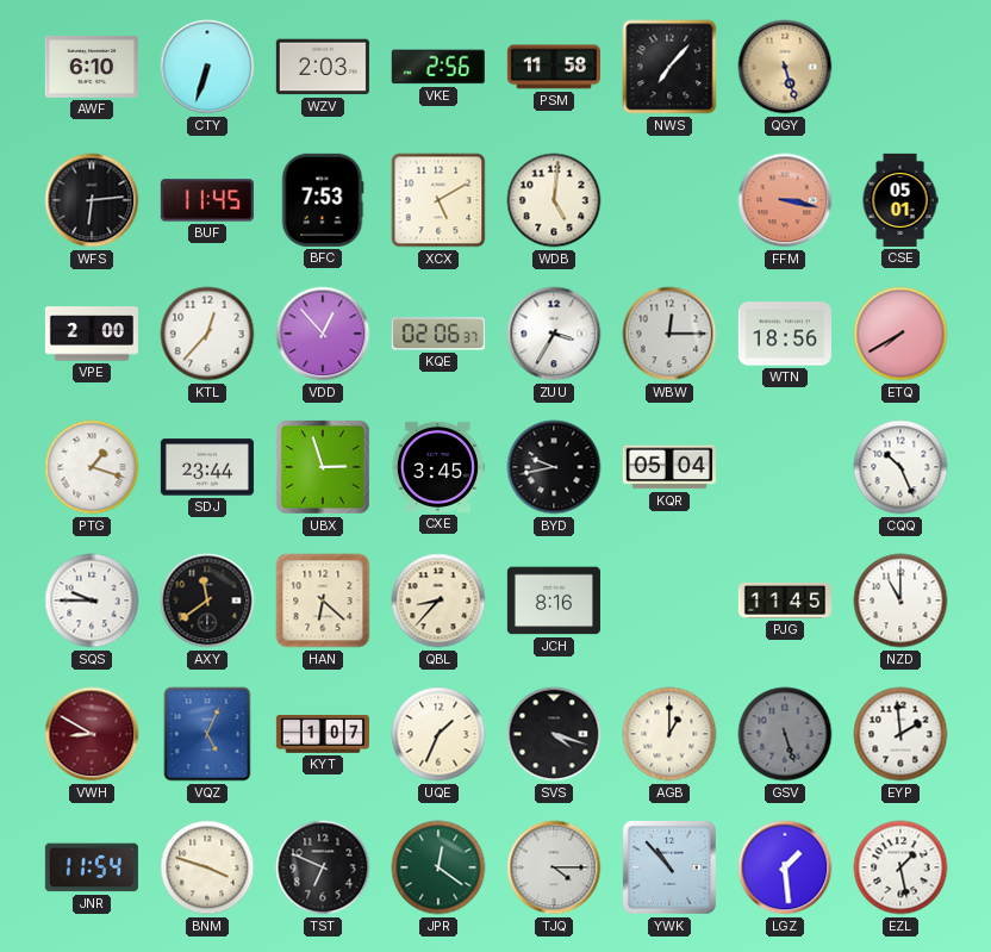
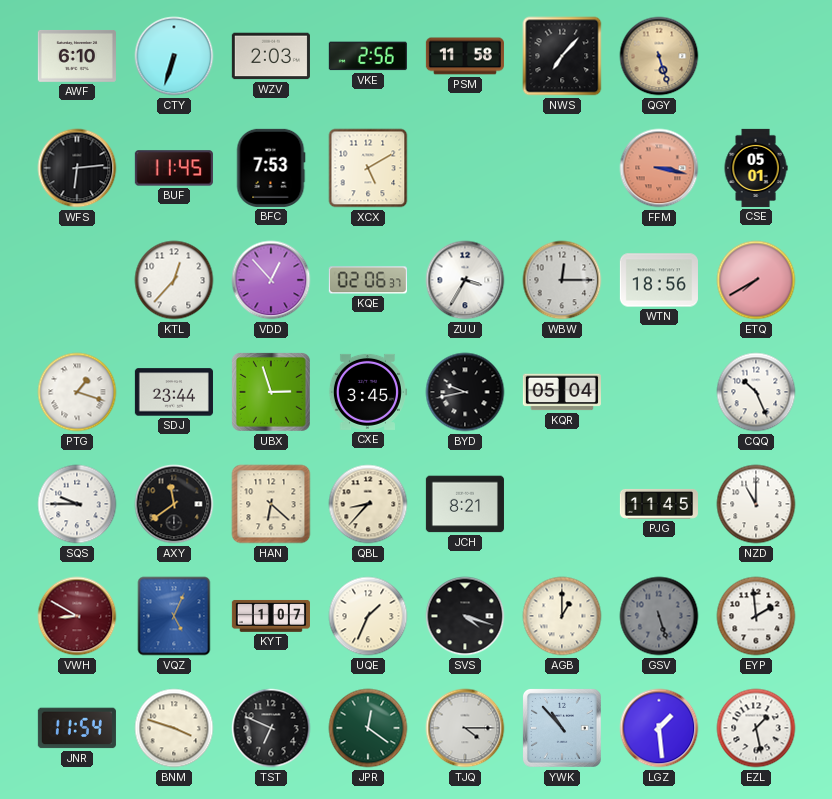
WDB: 5:01 -> none
VPE: 2:00 -> none
JCH: 8:16 -> 8:21
